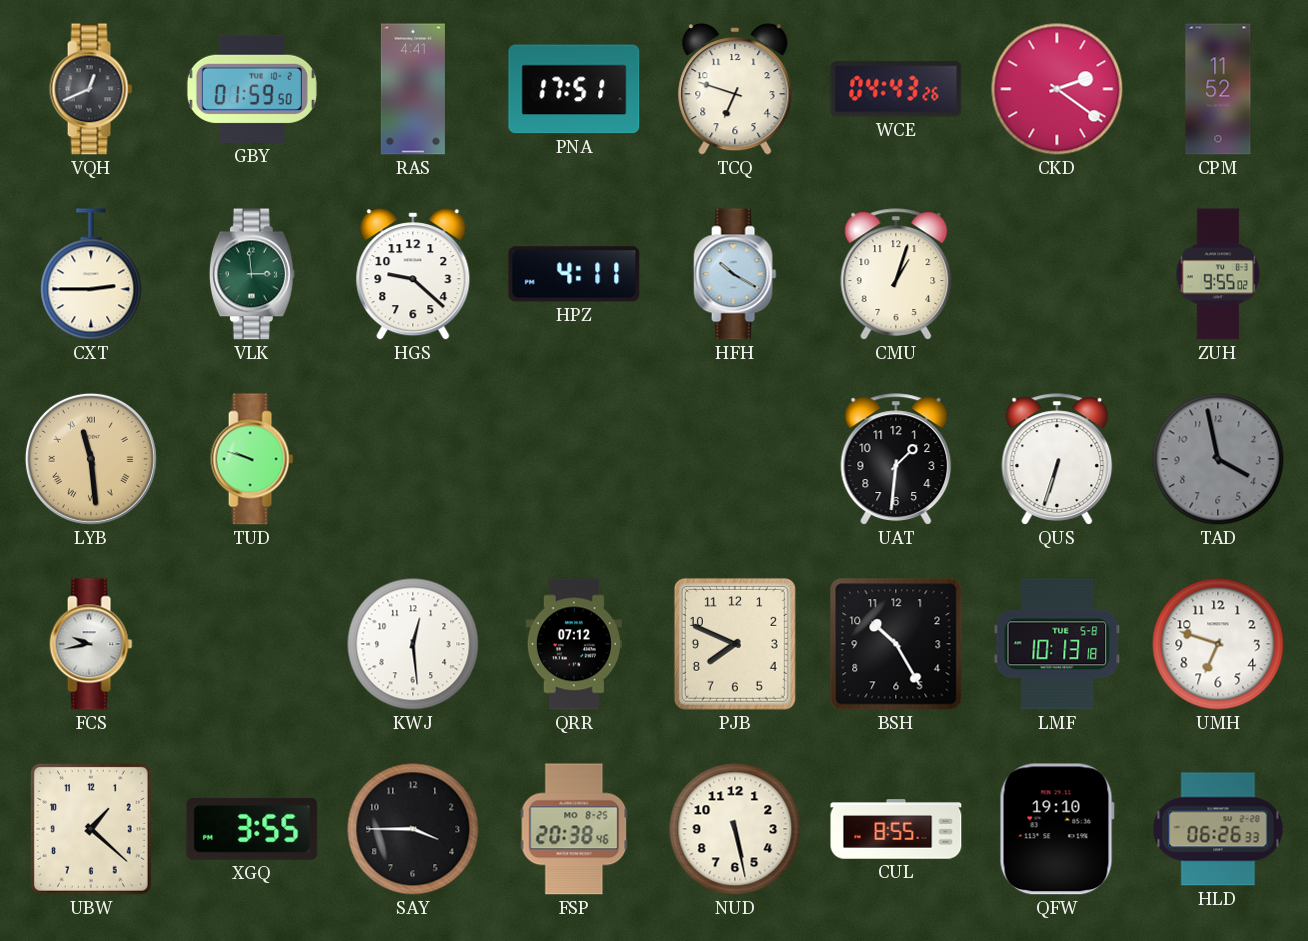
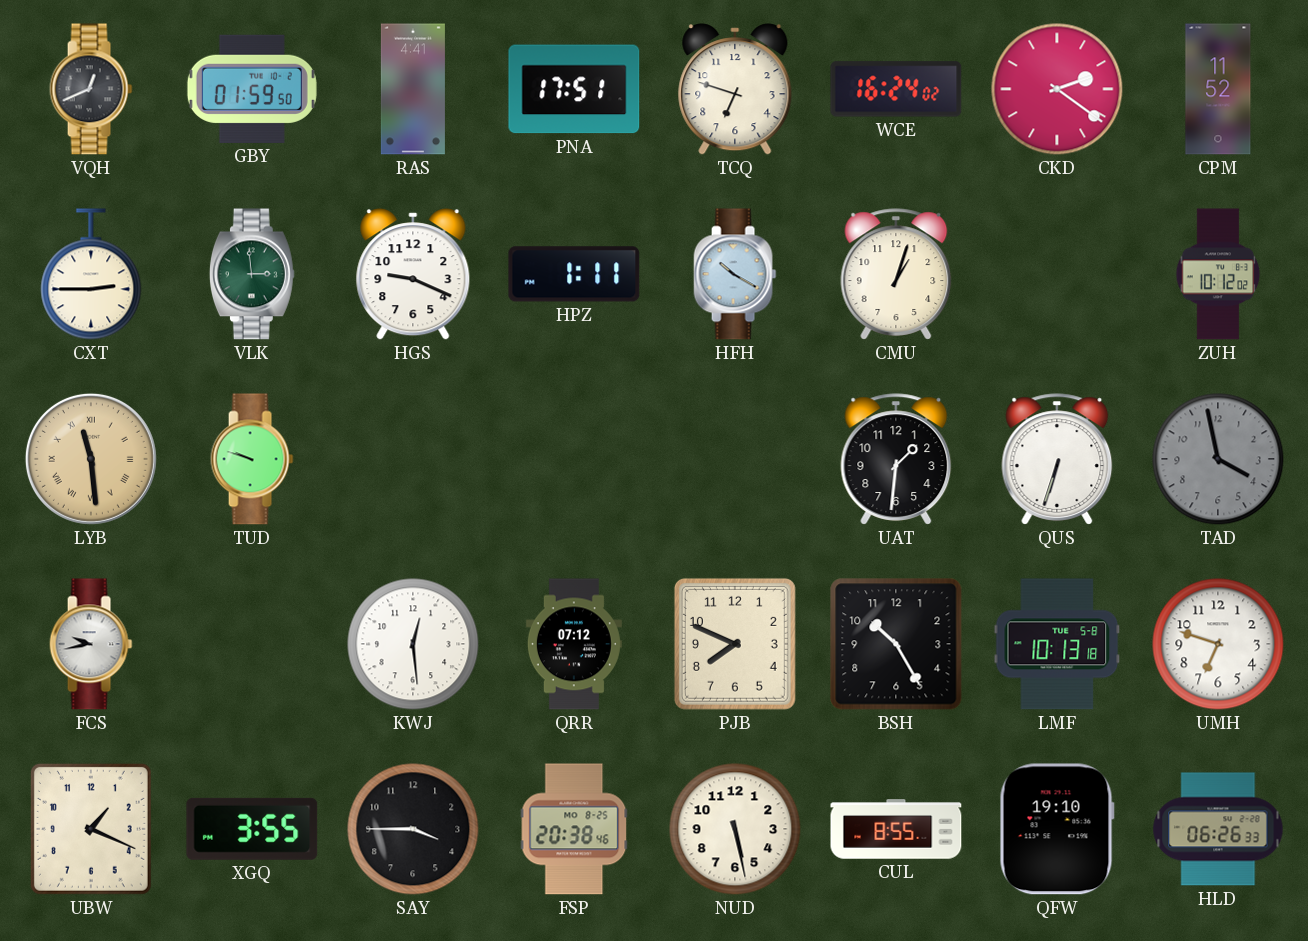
WCE: 04:43 -> 16:24
HGS: 9:22 -> 9:19
HPZ: 4:11 -> 1:11
ZUH: 9:55 -> 10:12
UBW: 1:22 -> 1:19
